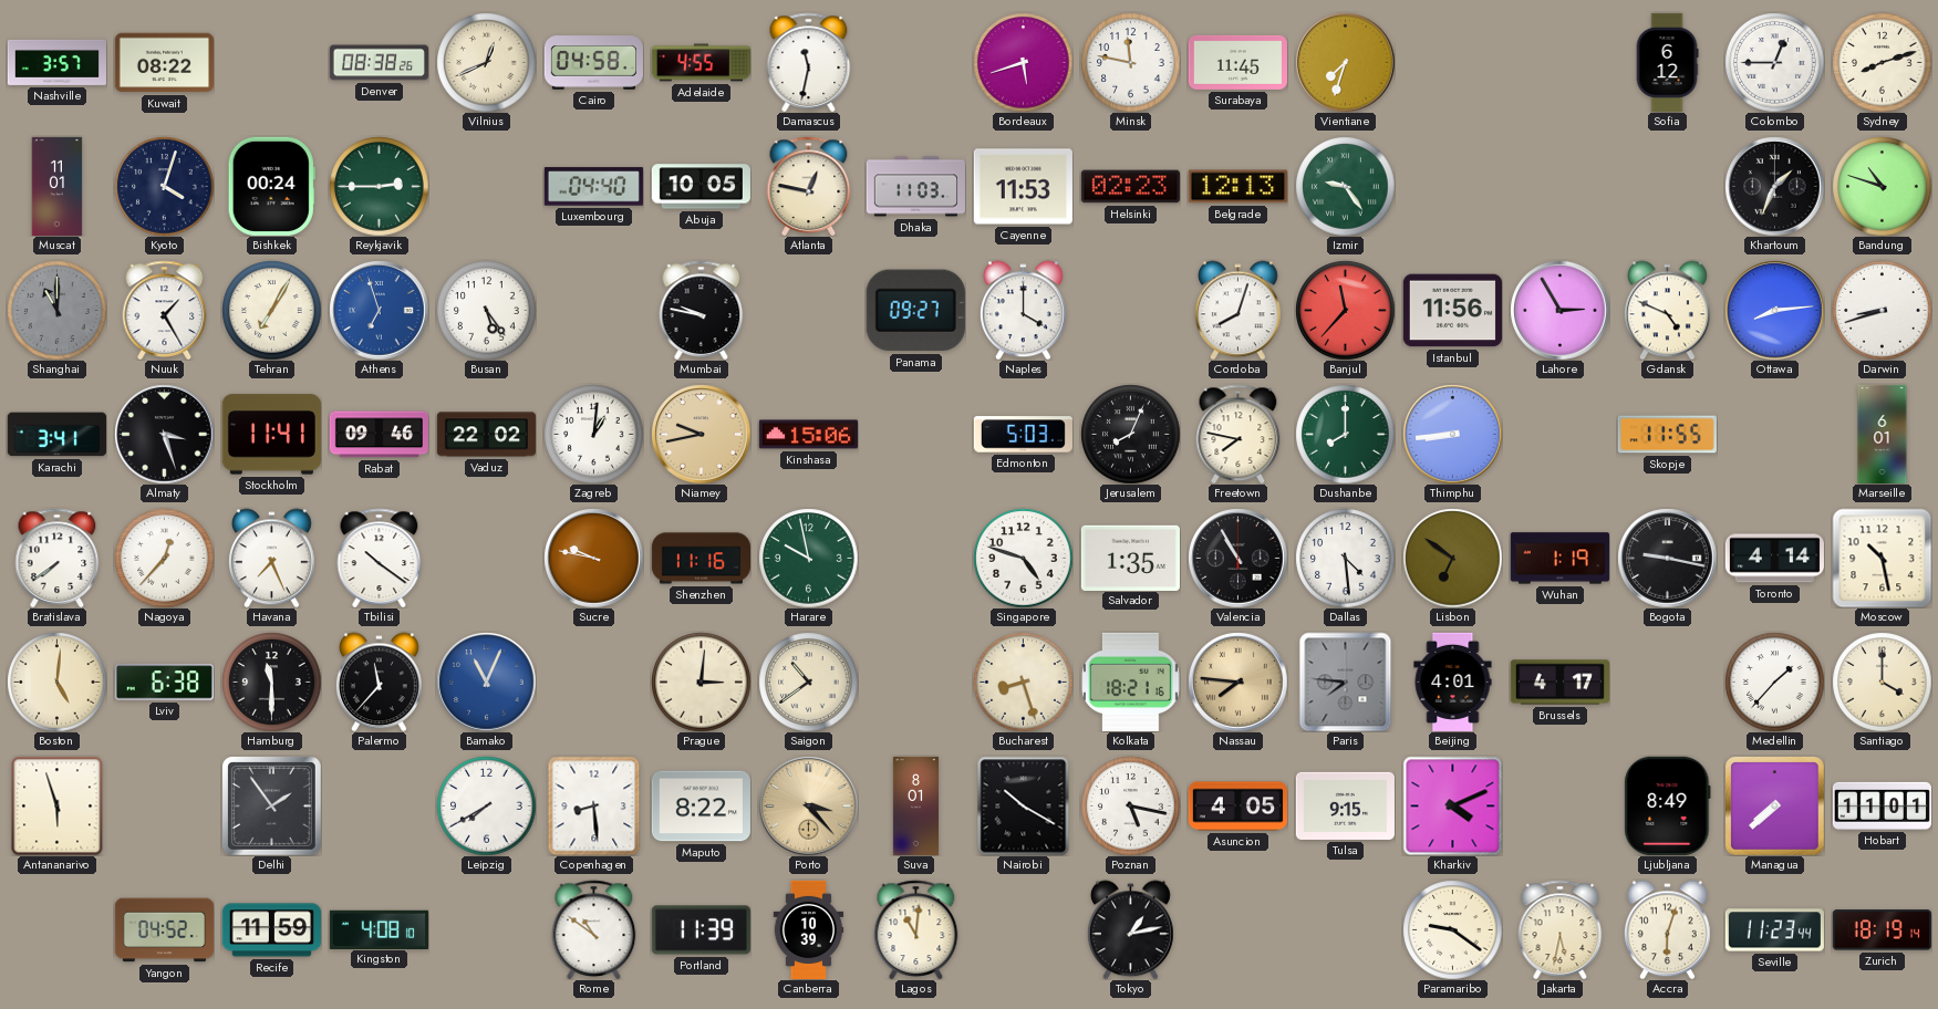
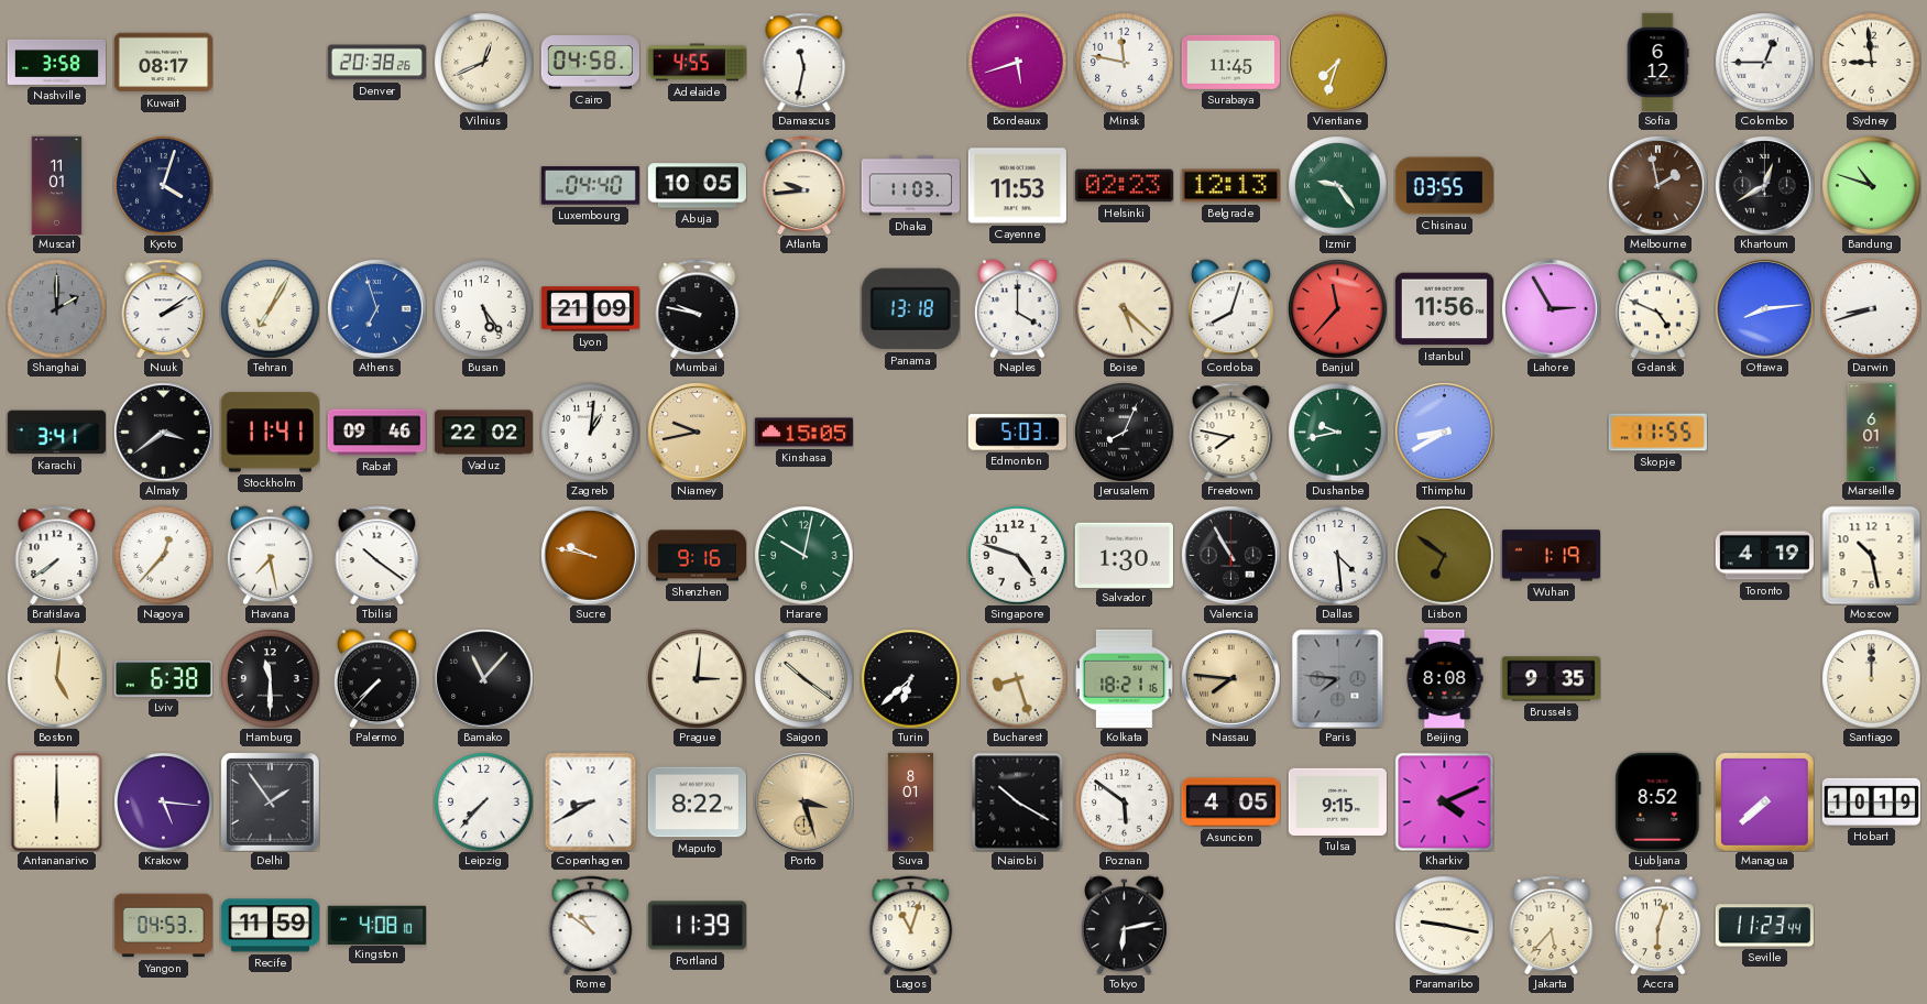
Nashville: 3:57 -> 3:58
Kuwait: 08:22 -> 08:17
Denver: 08:38 -> 20:38
Sydney: 8:12 -> 8:59
Bishkek: 00:24 -> none
Reykjavik: 2:45 -> none
Atlanta: 12:47 -> 9:44
Chisinau: none -> 03:55
Melbourne: none -> 1:58
Khartoum: 1:34 -> 12:40
Shanghai: 11:00 -> 2:00
Nuuk: 1:25 -> 2:09
Lyon: none -> 21:09
Panama: 09:27 -> 13:18
Boise: none -> 5:22
Almaty: 3:27 -> 3:39
Kinshasa: 15:06 -> 15:05
Dushanbe: 8:00 -> 9:43
Thimphu: 8:44 -> 8:40
Havana: 7:26 -> 7:28
Shenzhen: 11:16 -> 9:16
Harare: 9:58 -> 10:02
Salvador: 1:35 -> 1:30
Bogota: 9:17 -> none
Toronto: 4:14 -> 4:19
Palermo: 11:37 -> 7:37
Bamako: 11:04 -> 11:07
Bamako dial: blue -> black
Saigon: 10:39 -> 10:21
Turin: none -> 6:38
Beijing: 4:01 -> 8:08
Brussels: 4:17 -> 9:35
Medellin: 1:37 -> none
Santiago: 4:00 -> 12:00
Antananarivo: 5:57 -> 6:00
Krakow: none -> 5:16
Leipzig: 7:40 -> 7:37
Copenhagen: 8:29 -> 8:40
Porto: 3:23 -> 3:27
Poznan: 5:17 -> 5:51
Ljubljana: 8:49 -> 8:52
Hobart: 11:01 -> 10:19
Yangon: 04:52 -> 04:53
Canberra: 10:39 -> none
Lagos: 11:01 -> 11:03
Tokyo: 1:13 -> 6:13
Paramaribo: 9:21 -> 9:17
Jakarta: 5:32 -> 5:37
Zurich: 18:19 -> none
